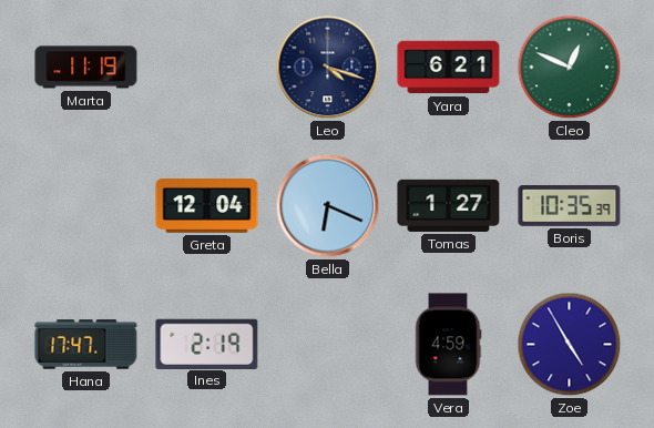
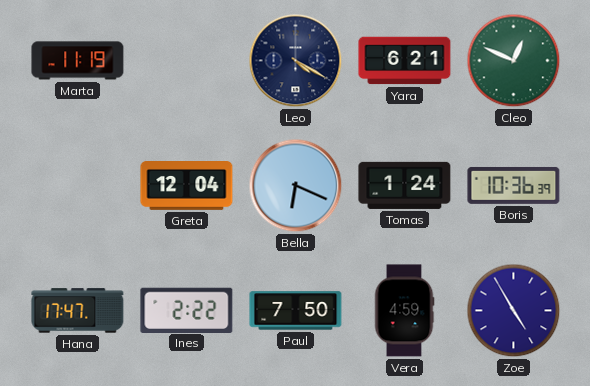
Leo: 4:18 -> 4:20
Tomas: 1:27 -> 1:24
Boris: 10:35 -> 10:36
Ines: 2:19 -> 2:22
Paul: none -> 7:50
